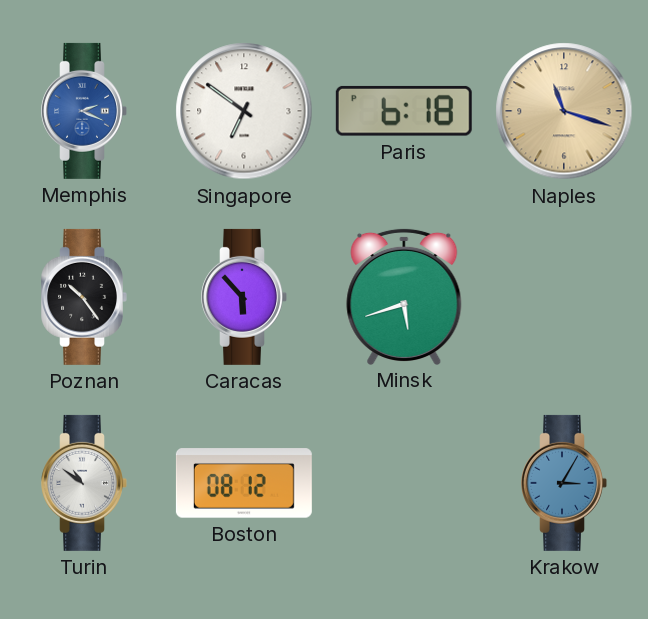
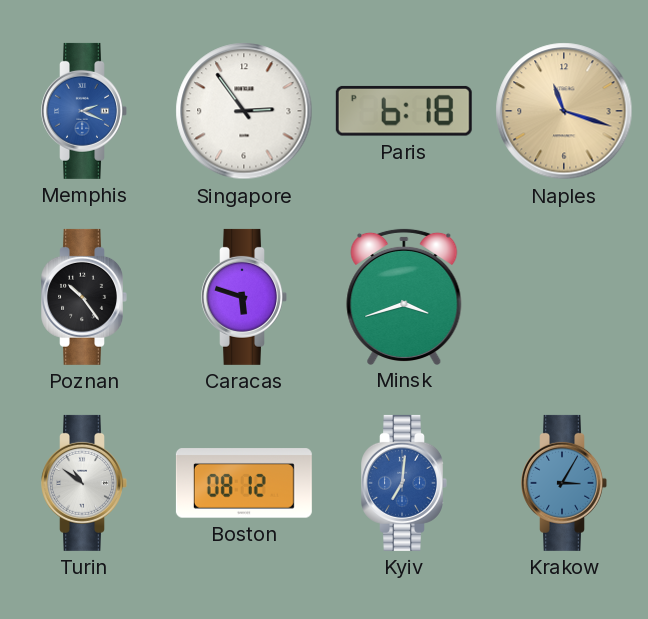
Singapore: 6:51 -> 2:54
Caracas: 5:53 -> 5:48
Minsk: 5:42 -> 3:42
Kyiv: none -> 7:01
